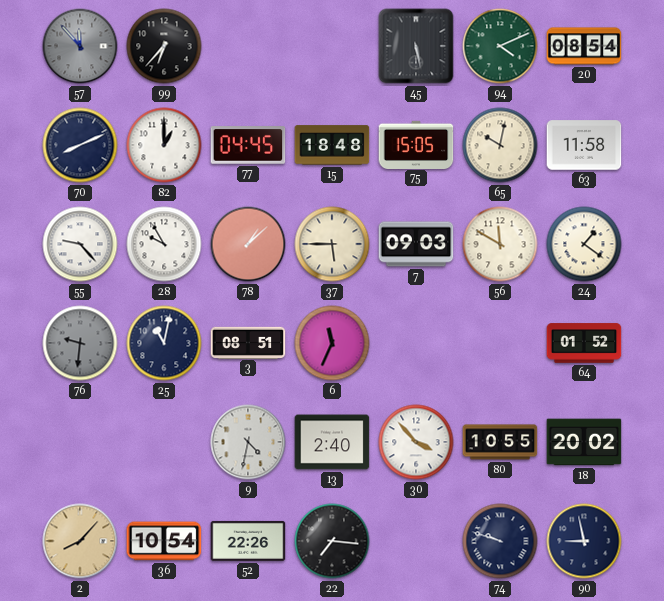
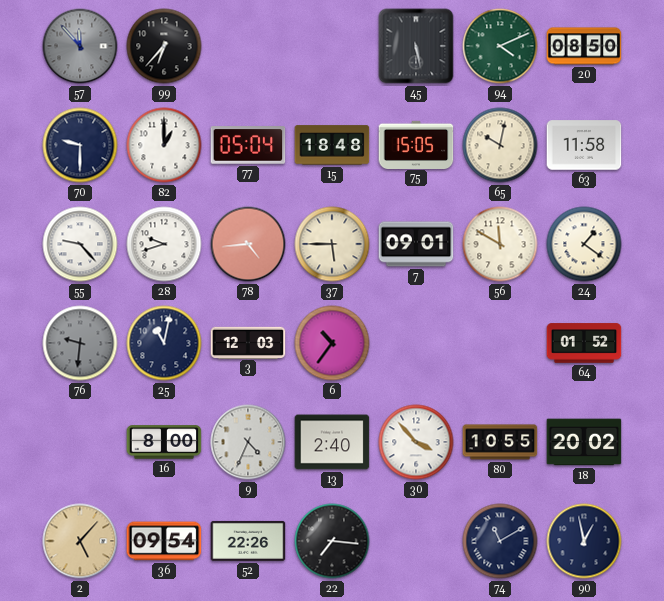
20: 08:54 -> 08:50
70: 8:11 -> 9:30
77: 04:45 -> 05:04
28: 9:55 -> 9:42
78: 1:08 -> 4:44
7: 09:03 -> 09:01
3: 08:51 -> 12:03
6: 11:34 -> 10:36
16: none -> 8:00
9: 4:32 -> 4:34
2: 8:07 -> 5:07
36: 10:54 -> 09:54
74: 9:48 -> 11:10
90: 8:58 -> 12:58
